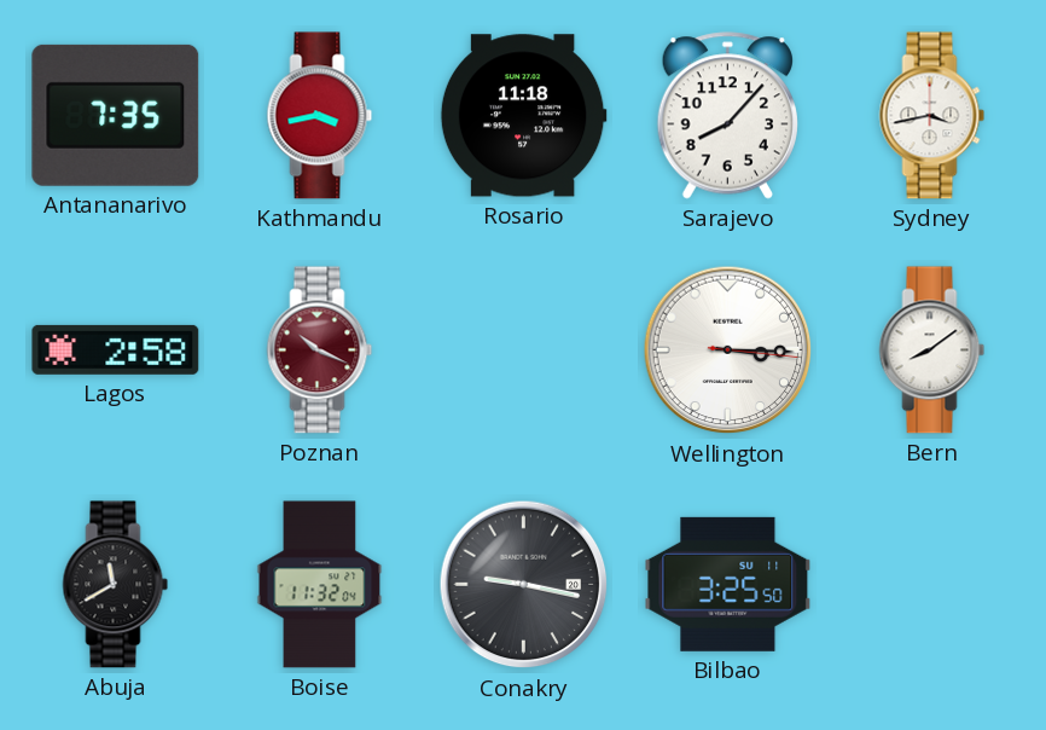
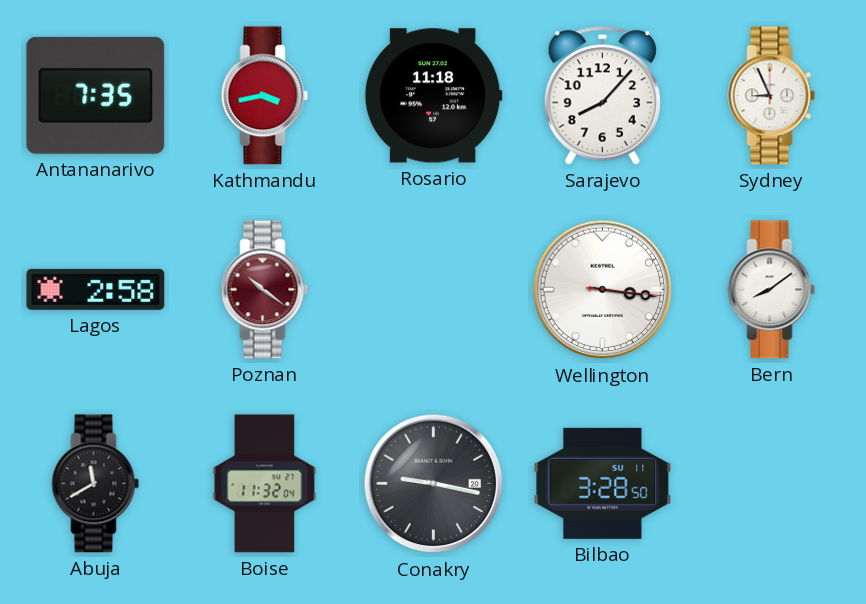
Sydney: 3:43 -> 8:56
Poznan: 10:19 -> 10:21
Wellington: 3:15 -> 3:16
Bilbao: 3:25 -> 3:28
